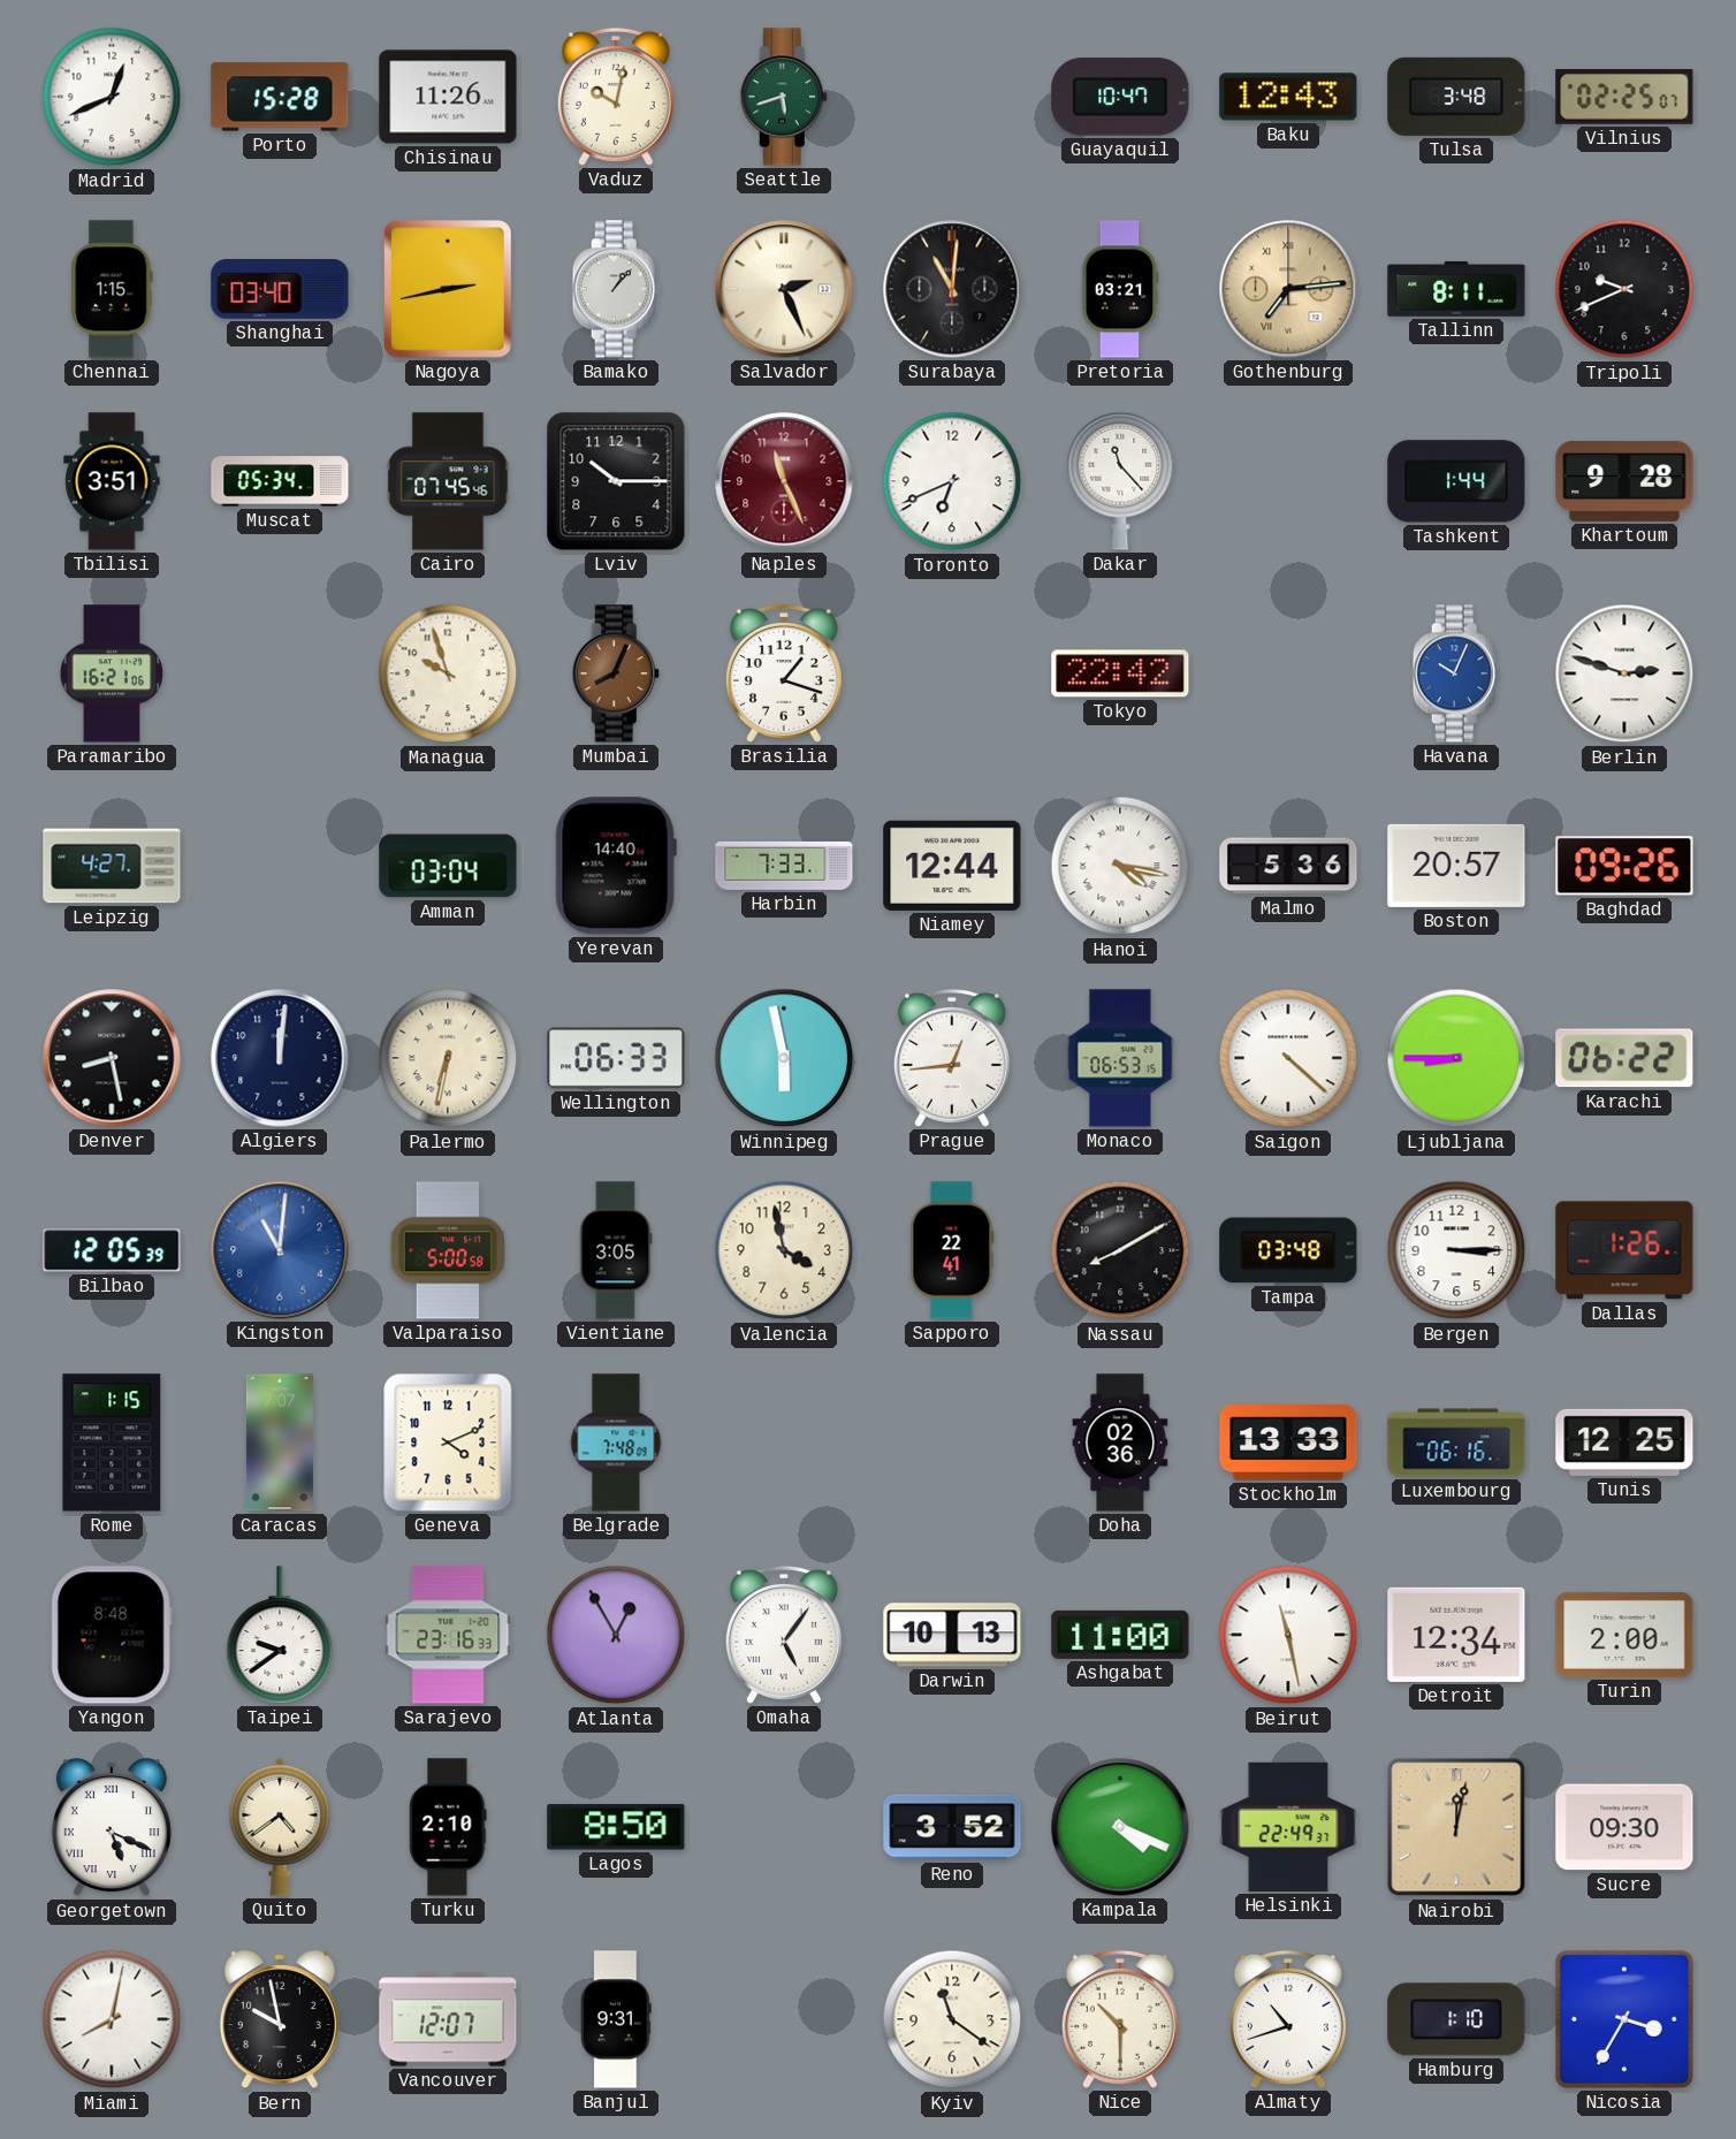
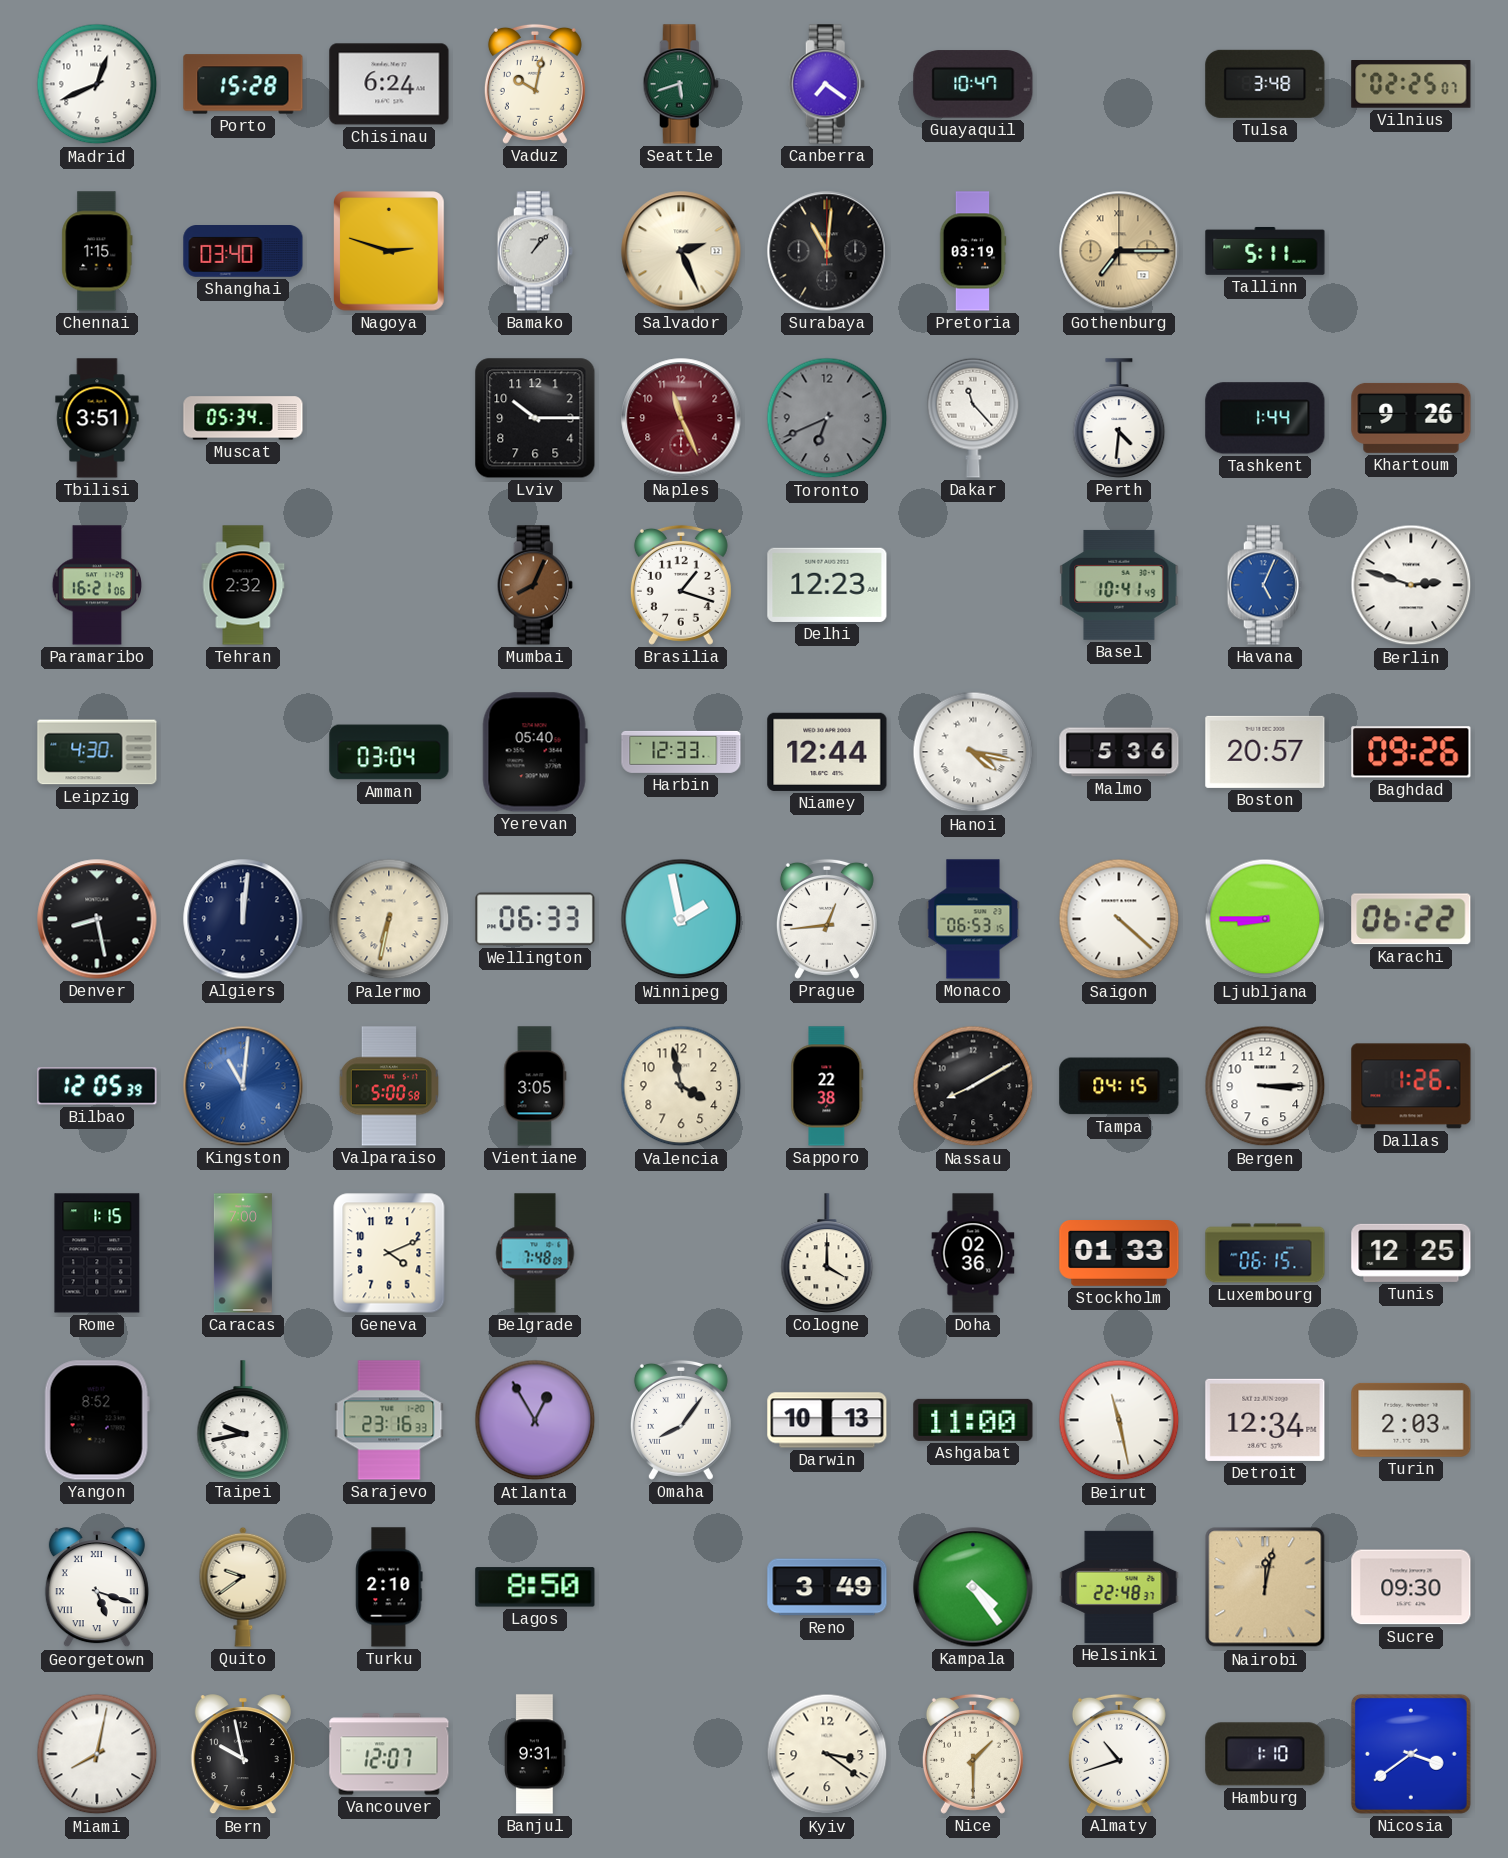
Chisinau: 11:26 -> 6:24
Canberra: none -> 7:21
Baku: 12:43 -> none
Nagoya: 2:43 -> 2:48
Pretoria: 03:21 -> 03:19
Gothenburg: 7:14 -> 7:15
Tallinn: 8:11 -> 5:11
Tripoli: 9:41 -> none
Cairo: 07:45 -> none
Toronto dial: white -> grey
Perth: none -> 4:31
Khartoum: 9:28 -> 9:26
Tehran: none -> 2:32
Managua: 9:57 -> none
Delhi: none -> 12:23
Tokyo: 22:42 -> none
Basel: none -> 10:41
Havana: 10:04 -> 5:04
Leipzig: 4:27 -> 4:30
Yerevan: 14:40 -> 05:40
Harbin: 7:33 -> 12:33
Winnipeg: 5:58 -> 1:58
Sapporo: 22:41 -> 22:38
Tampa: 03:48 -> 04:15
Caracas: 7:07 -> 7:00
Cologne: none -> 4:00
Stockholm: 13:33 -> 01:33
Luxembourg: 06:16 -> 06:15
Yangon: 8:48 -> 8:52
Taipei: 9:39 -> 9:43
Omaha: 5:06 -> 8:06
Turin: 2:00 -> 2:03
Georgetown: 5:19 -> 5:18
Quito: 4:39 -> 9:39
Reno: 3:52 -> 3:49
Kampala: 4:19 -> 4:24
Helsinki: 22:49 -> 22:48
Kyiv: 11:21 -> 3:21
Nice: 10:30 -> 1:30
Nicosia: 3:35 -> 3:39
